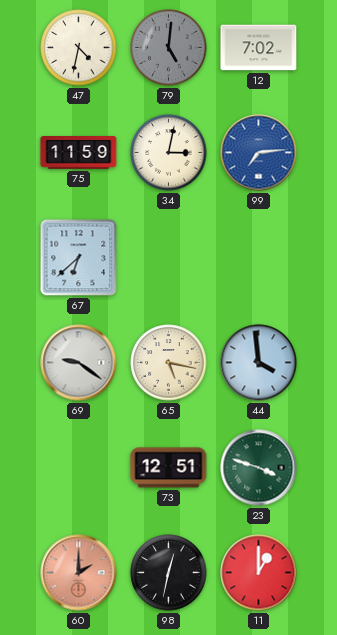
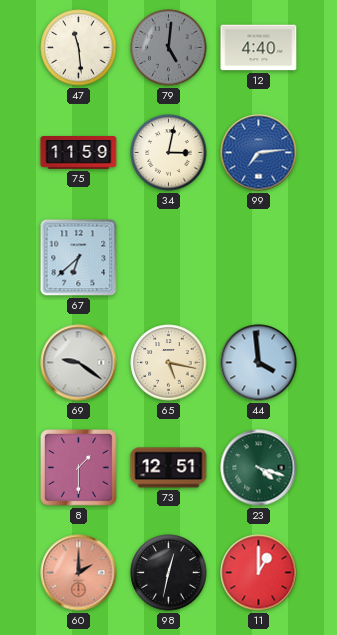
47: 4:32 -> 11:29
12: 7:02 -> 4:40
8: none -> 1:30
23: 3:48 -> 4:18
